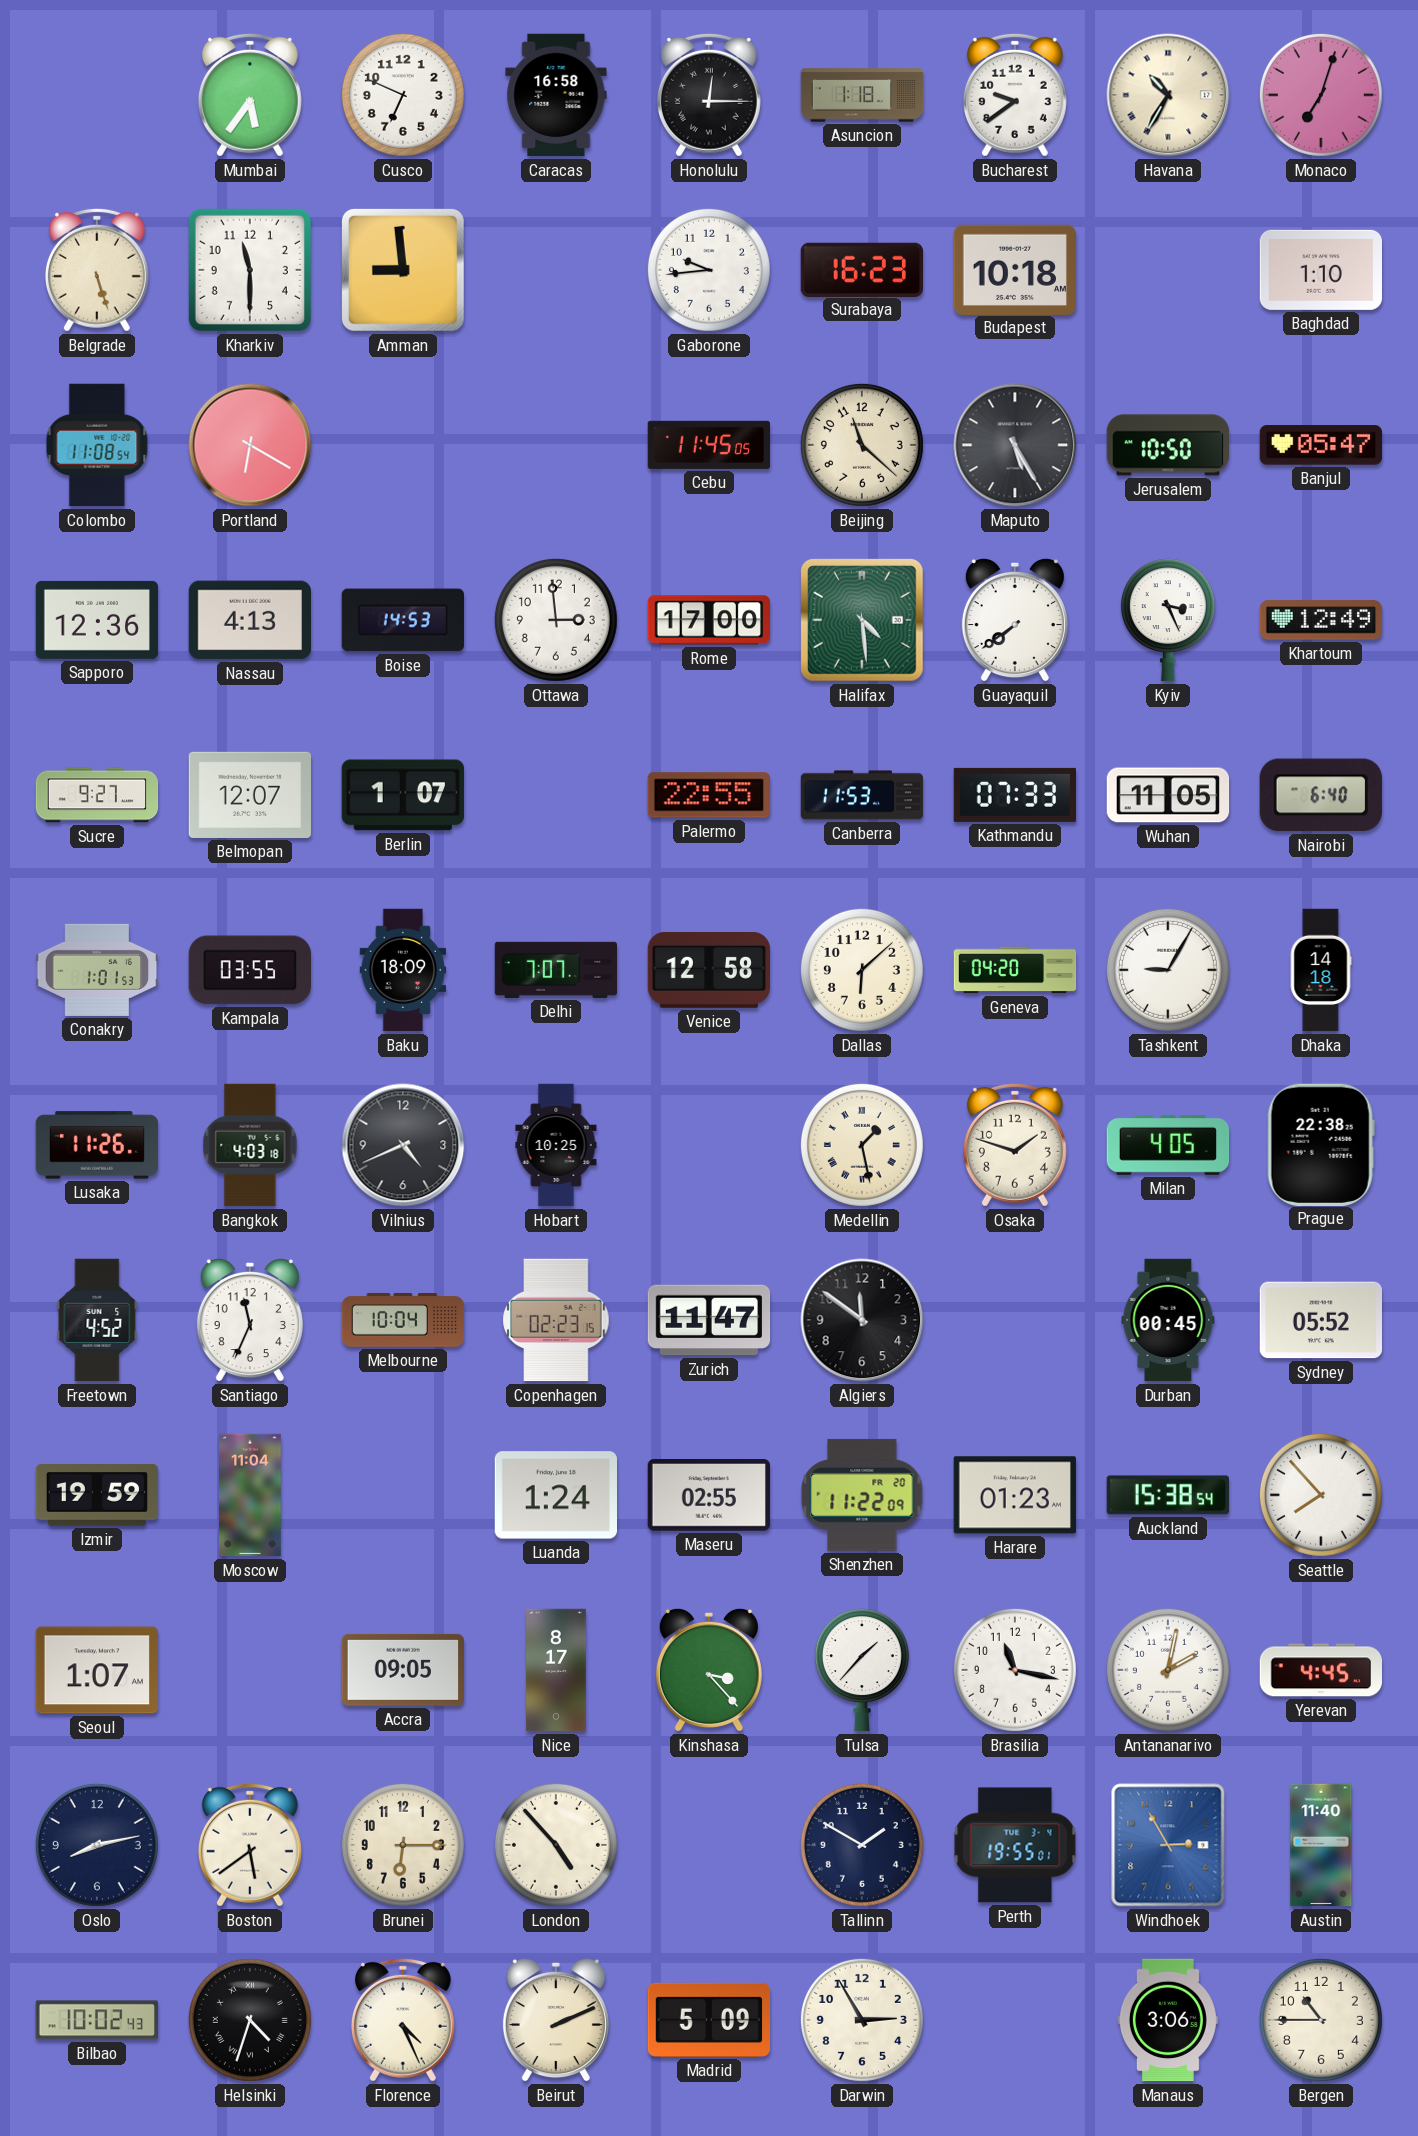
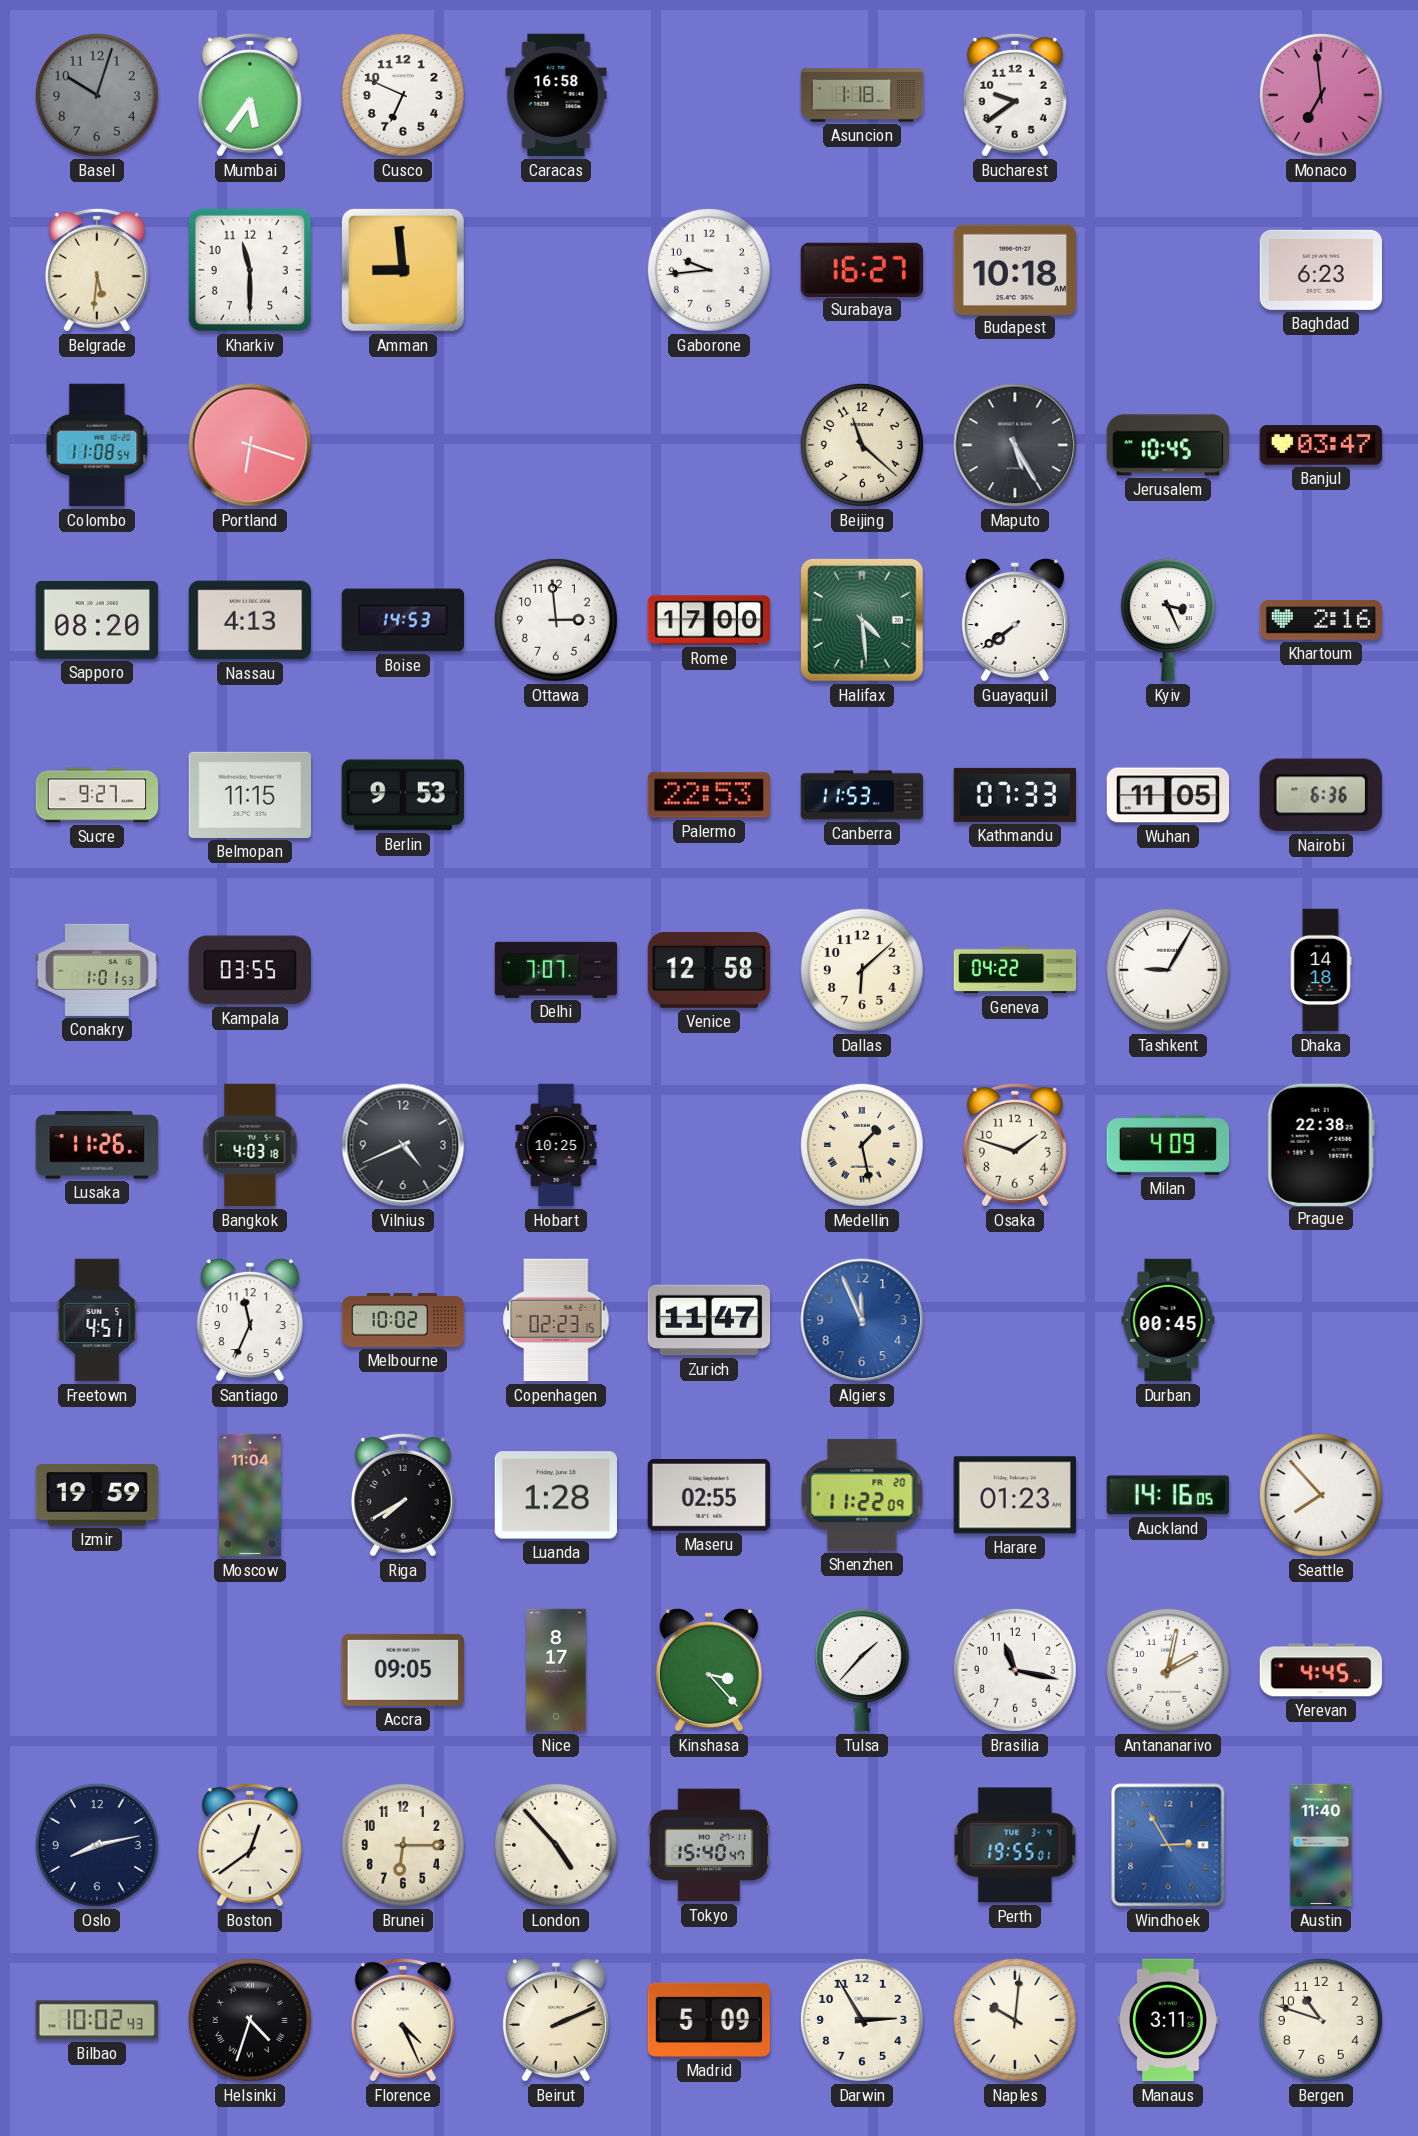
Basel: none -> 10:03
Honolulu: 12:15 -> none
Havana: 10:35 -> none
Monaco: 7:03 -> 6:59
Belgrade: 5:27 -> 5:31
Surabaya: 16:23 -> 16:27
Baghdad: 1:10 -> 6:23
Portland: 6:20 -> 6:18
Cebu: 11:45 -> none
Jerusalem: 10:50 -> 10:45
Banjul: 05:47 -> 03:47
Sapporo: 12:36 -> 08:20
Khartoum: 12:49 -> 2:16
Belmopan: 12:07 -> 11:15
Berlin: 1:07 -> 9:53
Palermo: 22:55 -> 22:53
Nairobi: 6:40 -> 6:36
Baku: 18:09 -> none
Geneva: 04:20 -> 04:22
Milan: 4:05 -> 4:09
Freetown: 4:52 -> 4:51
Melbourne: 10:04 -> 10:02
Algiers: 11:51 -> 11:56
Algiers dial: black -> blue
Sydney: 05:52 -> none
Riga: none -> 7:40
Luanda: 1:24 -> 1:28
Auckland: 15:38 -> 14:16
Seoul: 1:07 -> none
Boston: 5:39 -> 12:39
Tokyo: none -> 15:40
Tallinn: 1:50 -> none
Naples: none -> 10:01
Manaus: 3:06 -> 3:11
Bergen: 10:45 -> 10:48
